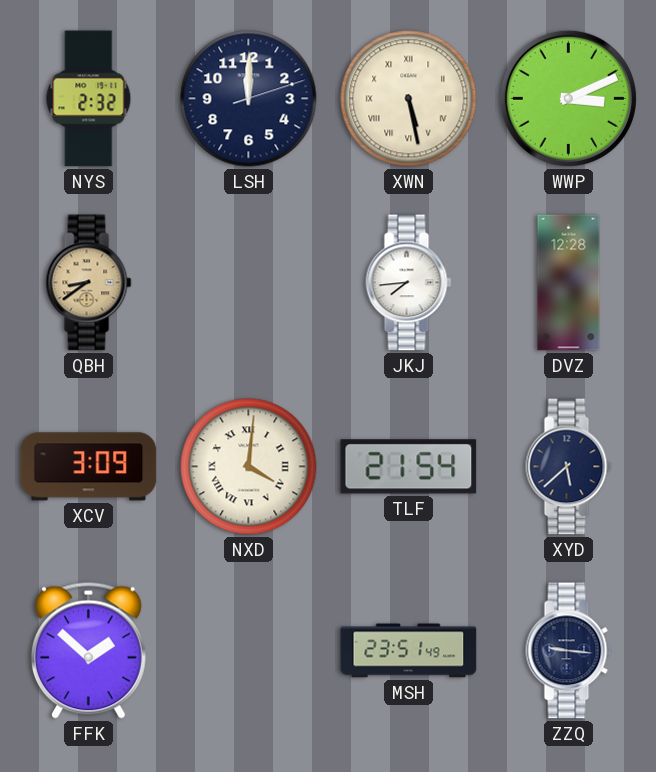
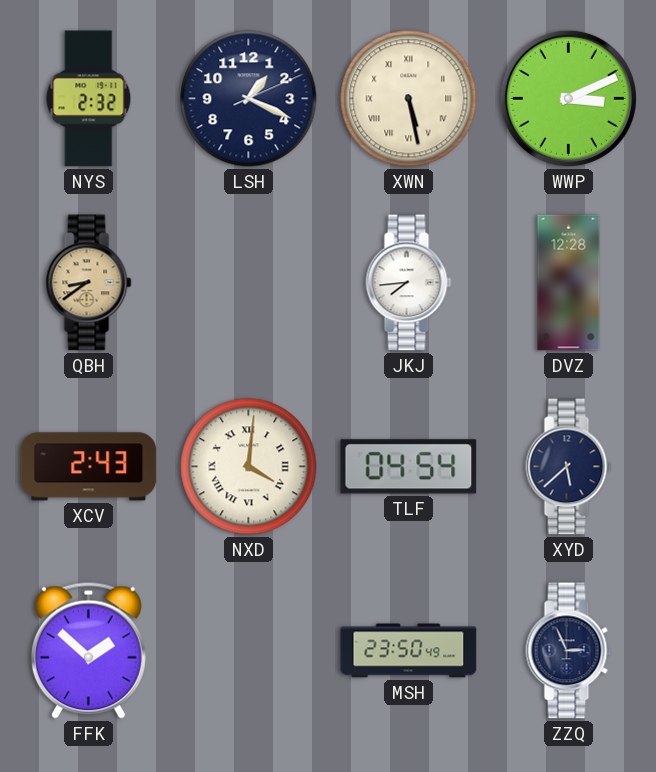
LSH: 12:00 -> 1:19
XCV: 3:09 -> 2:43
TLF: 21:54 -> 04:54
MSH: 23:51 -> 23:50
ZZQ: 9:16 -> 2:56
